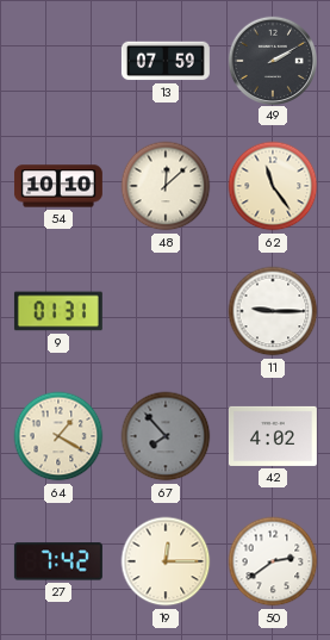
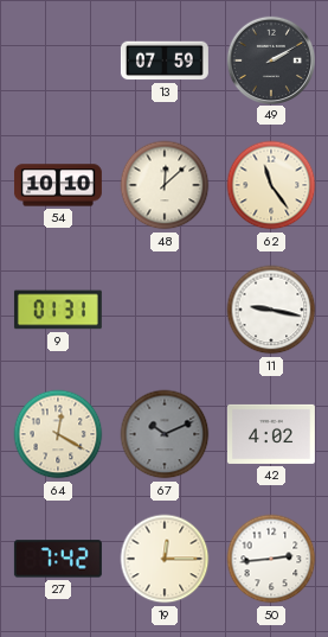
11: 9:15 -> 9:17
64: 1:20 -> 12:20
67: 7:53 -> 10:11
50: 2:39 -> 2:44
